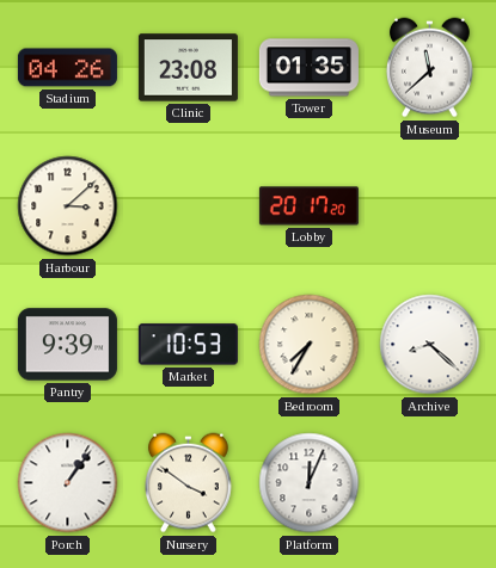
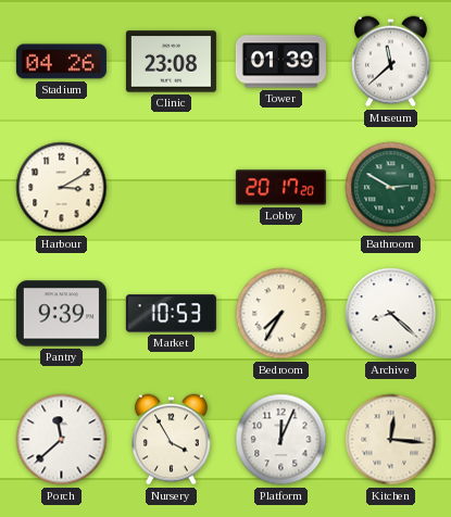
Tower: 01:35 -> 01:39
Harbour: 3:08 -> 3:10
Bathroom: none -> 2:50
Porch: 1:06 -> 11:38
Nursery: 3:51 -> 3:55
Kitchen: none -> 12:16
